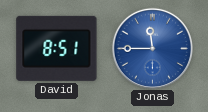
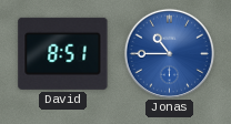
Jonas: 11:45 -> 10:45
